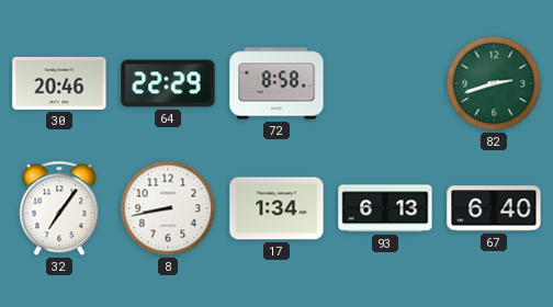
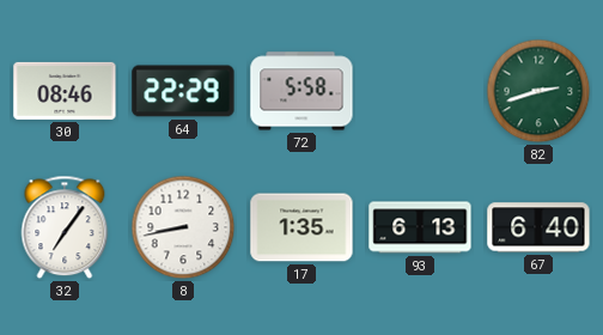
30: 20:46 -> 08:46
72: 8:58 -> 5:58
17: 1:34 -> 1:35
